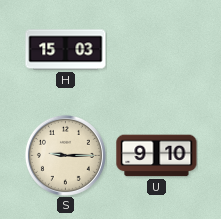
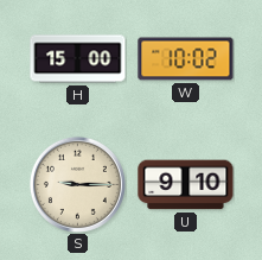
H: 15:03 -> 15:00
W: none -> 10:02
